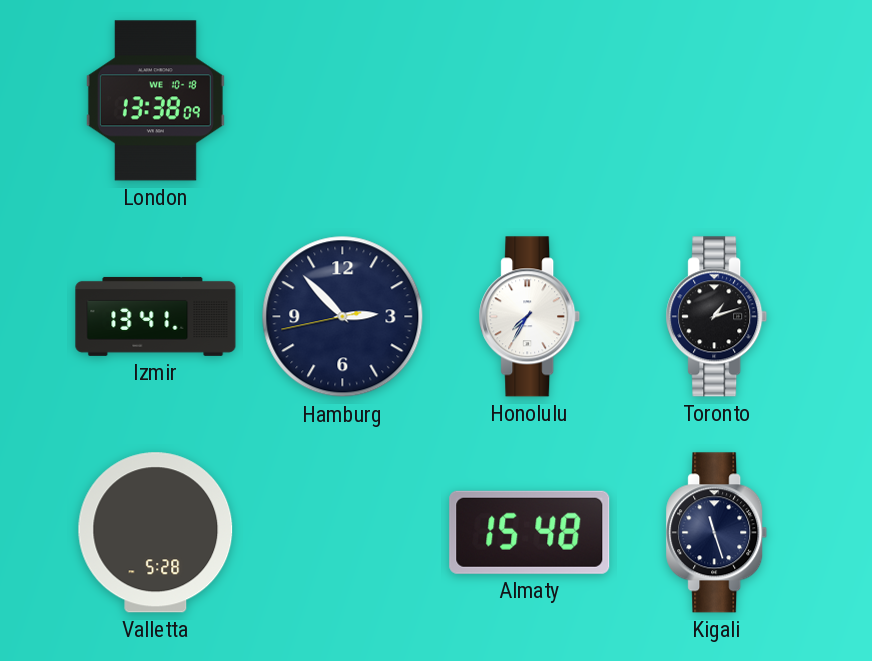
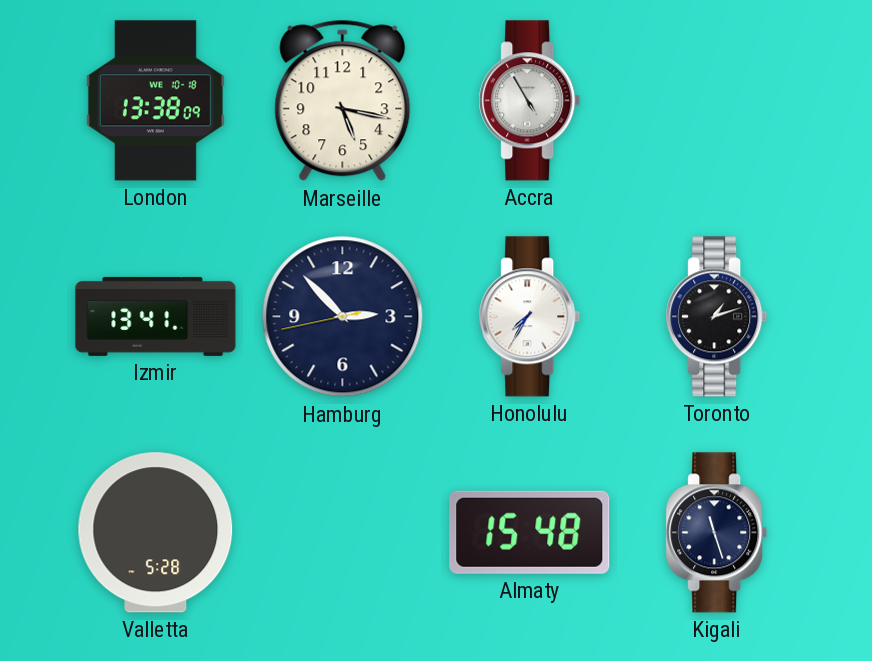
Marseille: none -> 5:17
Accra: none -> 4:55
